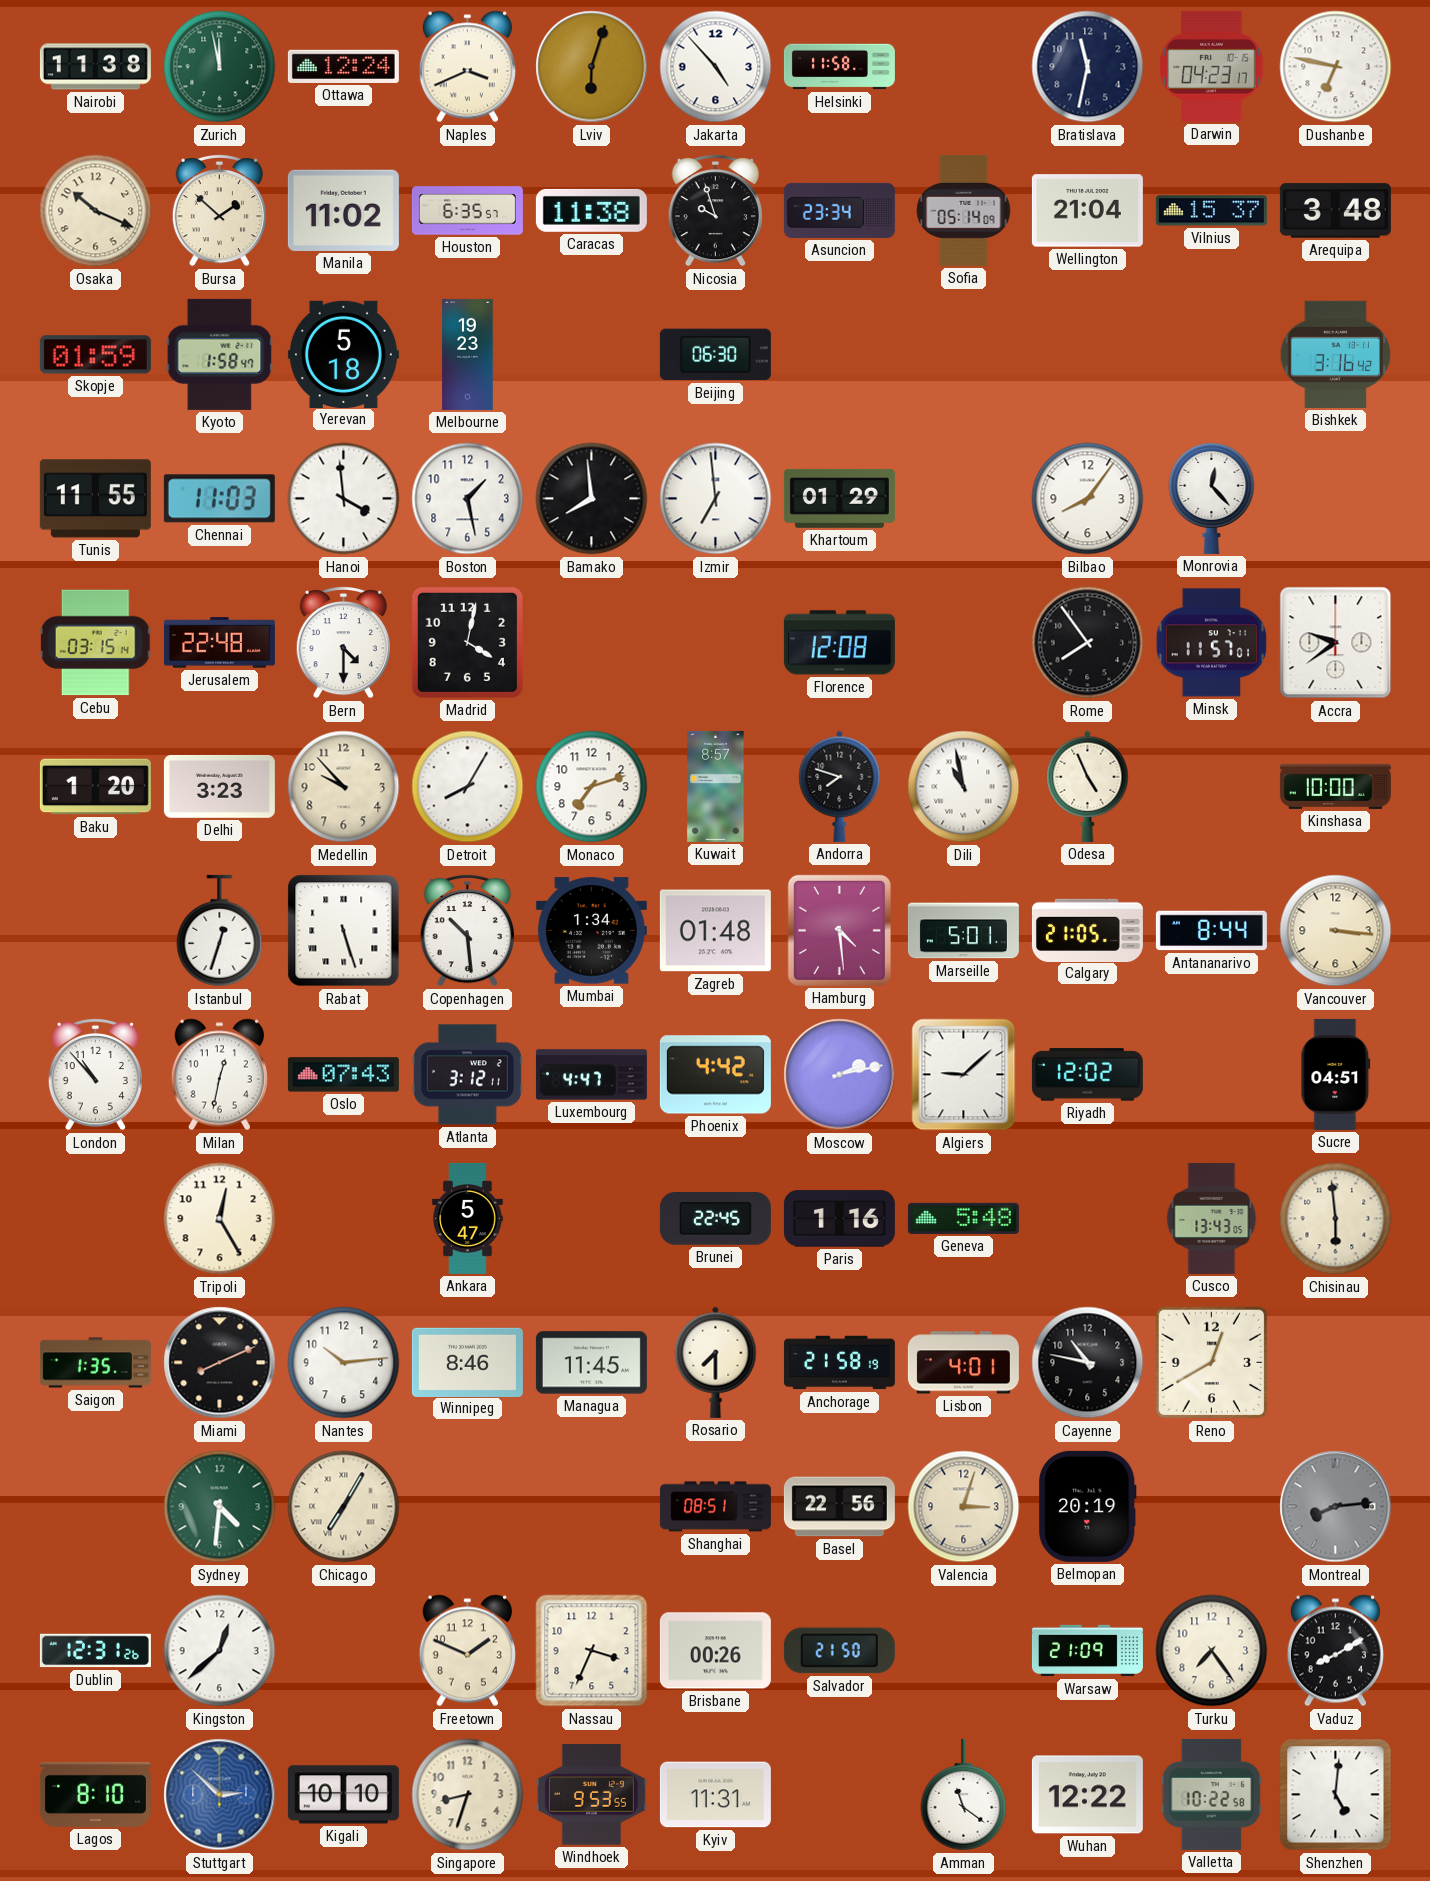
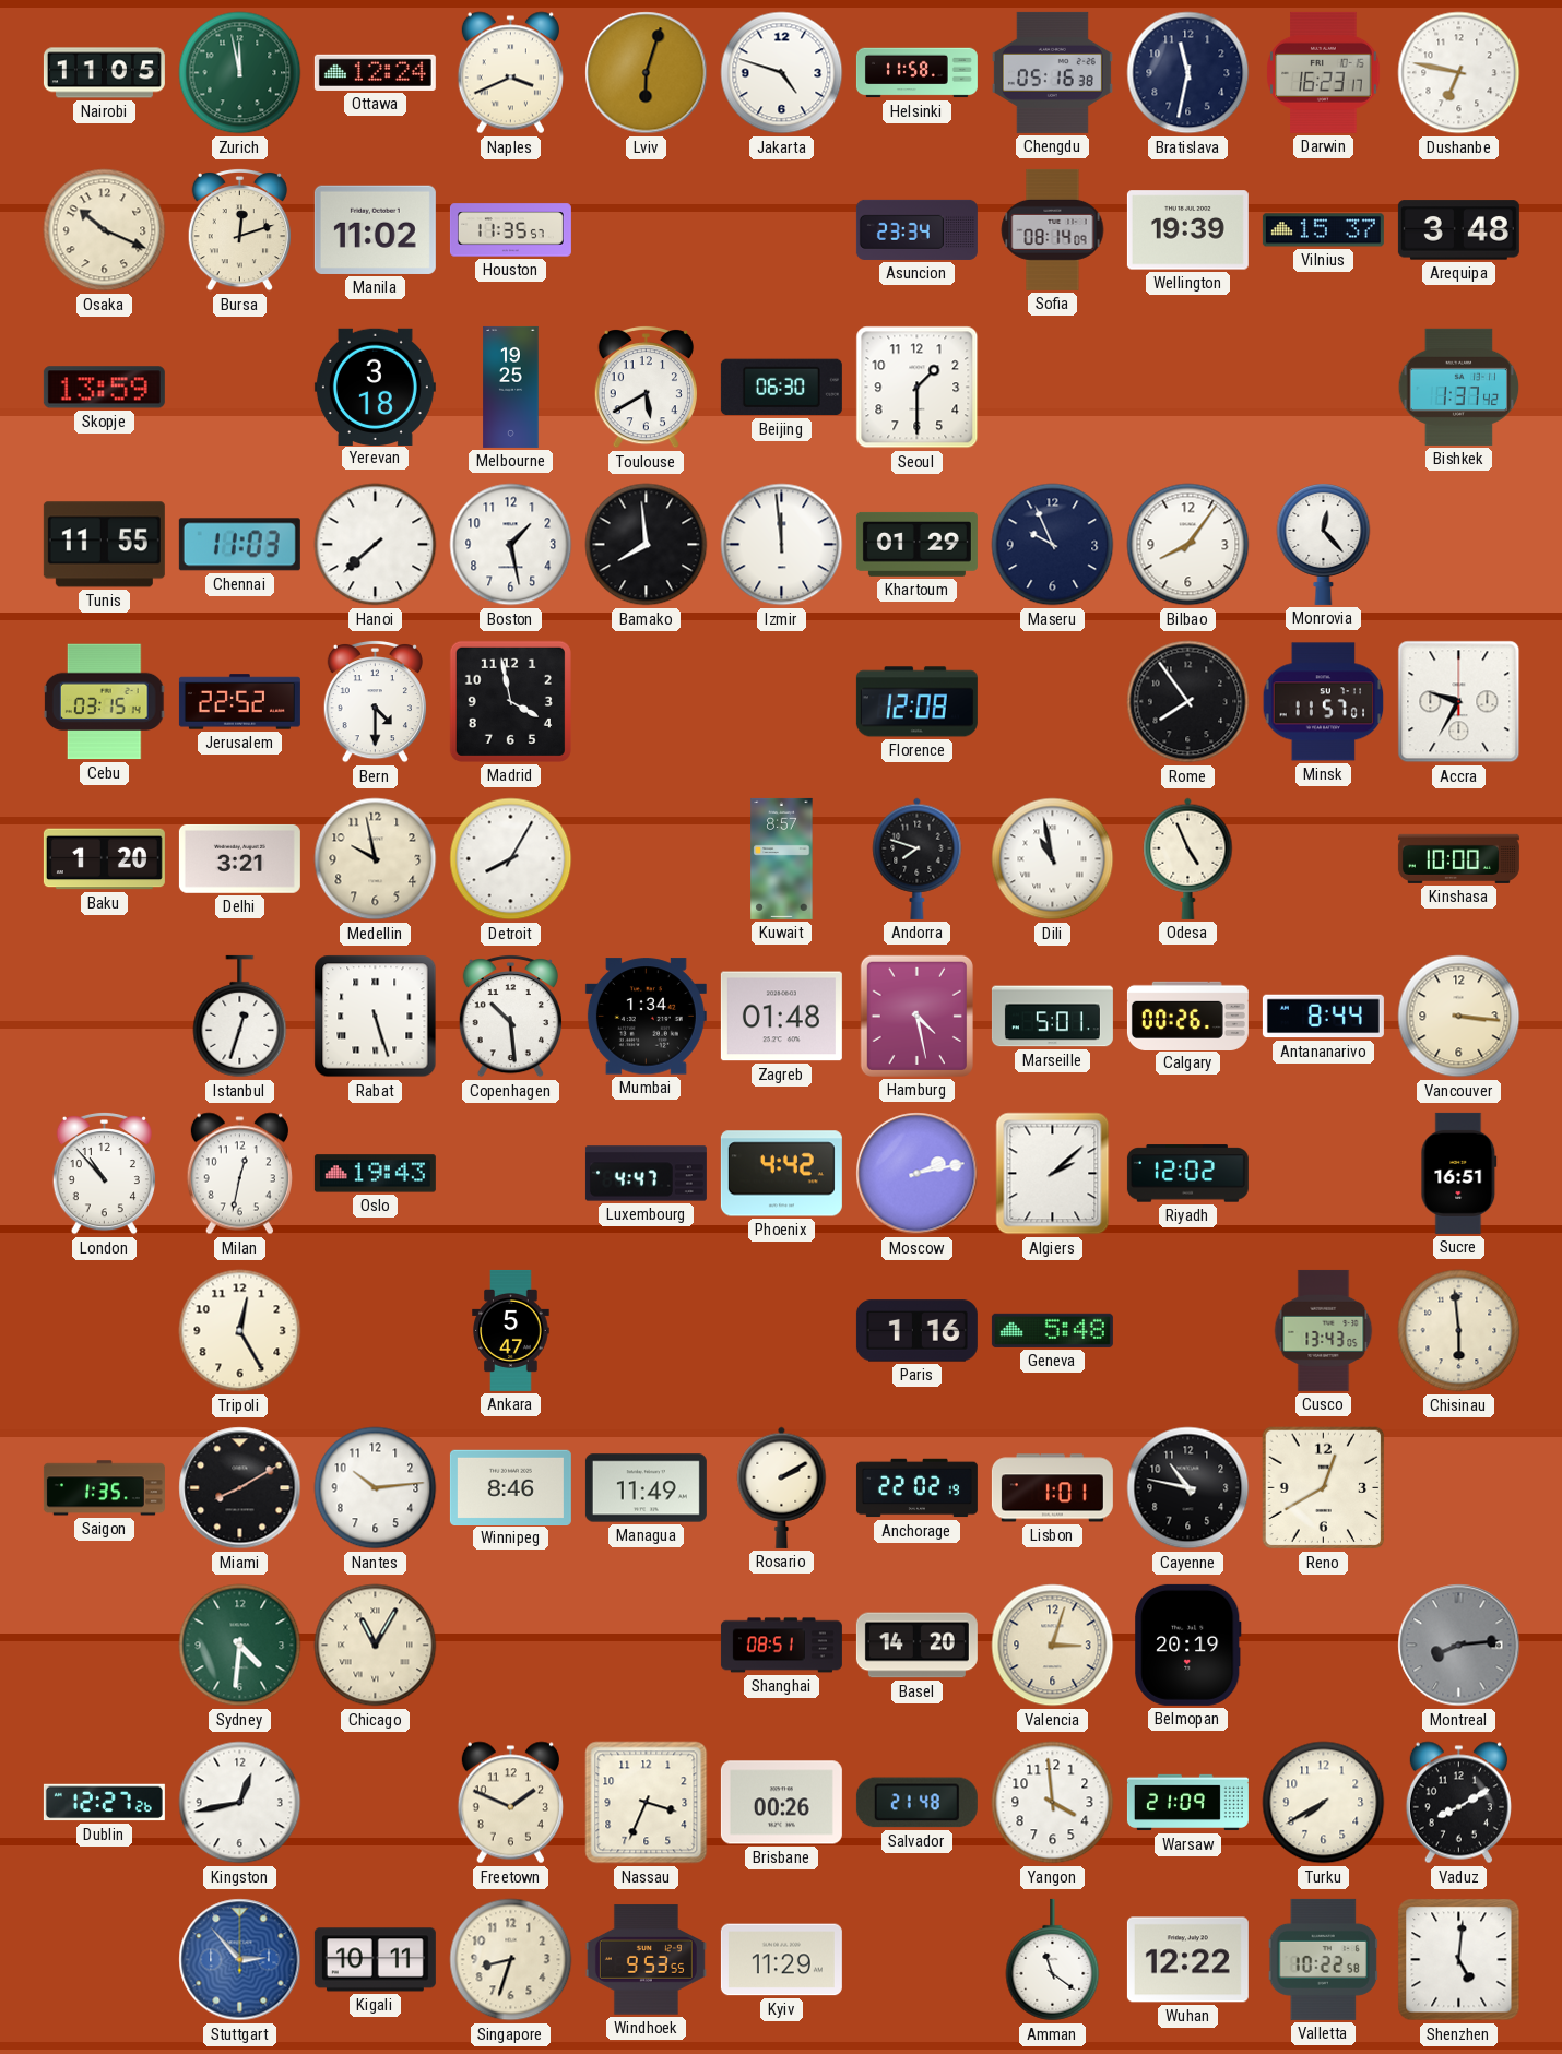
Nairobi: 11:38 -> 11:05
Jakarta: 4:53 -> 4:48
Chengdu: none -> 05:16
Darwin: 04:23 -> 16:23
Bursa: 1:52 -> 12:12
Houston: 6:35 -> 11:35
Caracas: 11:38 -> none
Nicosia: 9:57 -> none
Sofia: 05:14 -> 08:14
Wellington: 21:04 -> 19:39
Skopje: 01:59 -> 13:59
Kyoto: 1:58 -> none
Yerevan: 5:18 -> 3:18
Melbourne: 19:23 -> 19:25
Toulouse: none -> 5:40
Seoul: none -> 1:30
Bishkek: 3:16 -> 1:37
Hanoi: 3:59 -> 7:38
Izmir: 6:59 -> 11:59
Maseru: none -> 9:56
Jerusalem: 22:48 -> 22:52
Madrid: 4:02 -> 3:58
Accra: 9:39 -> 9:35
Delhi: 3:23 -> 3:21
Medellin: 9:53 -> 9:58
Monaco: 7:12 -> none
Hamburg: 4:29 -> 4:28
Calgary: 21:05 -> 00:26
Oslo: 07:43 -> 19:43
Atlanta: 3:12 -> none
Algiers: 9:08 -> 2:08
Sucre: 04:51 -> 16:51
Brunei: 22:45 -> none
Miami: 8:11 -> 8:10
Managua: 11:45 -> 11:49
Rosario: 7:30 -> 2:10
Anchorage: 21:58 -> 22:02
Lisbon: 4:01 -> 1:01
Chicago: 7:05 -> 11:05
Basel: 22:56 -> 14:20
Dublin: 12:31 -> 12:27
Kingston: 12:38 -> 12:43
Salvador: 21:50 -> 21:48
Yangon: none -> 3:59
Turku: 7:24 -> 7:40
Lagos: 8:10 -> none
Stuttgart: 2:52 -> 2:53
Kigali: 10:10 -> 10:11
Kyiv: 11:31 -> 11:29
